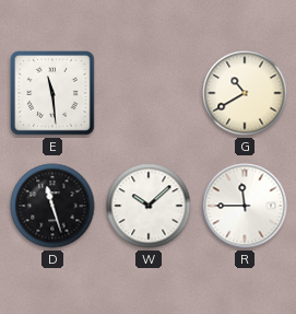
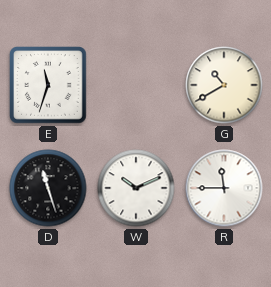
E: 11:29 -> 11:33
W: 10:08 -> 10:11
